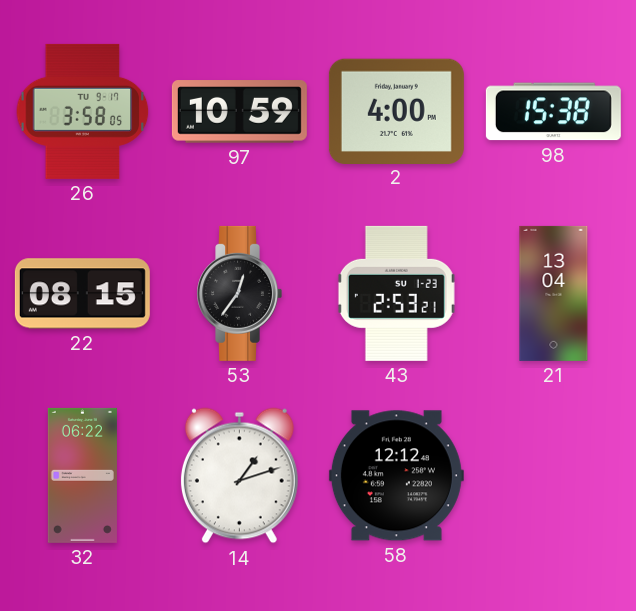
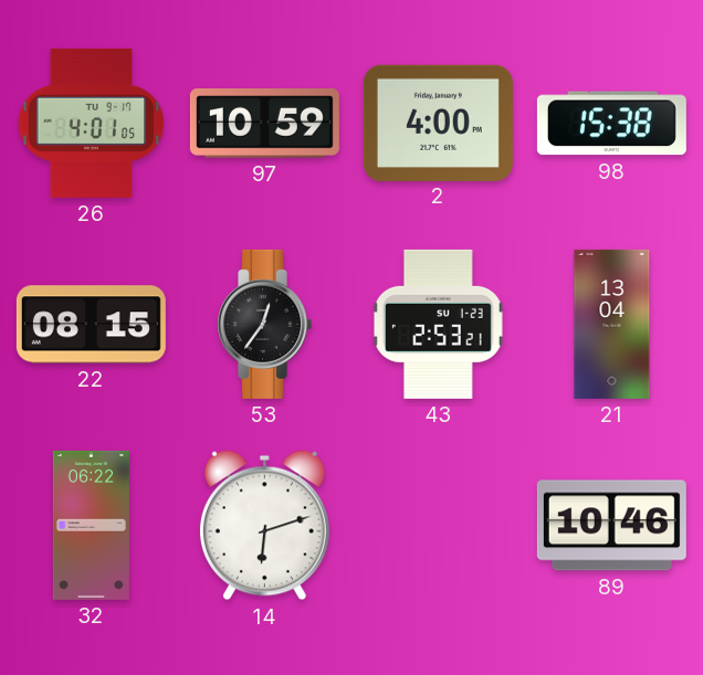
26: 3:58 -> 4:01
14: 1:12 -> 6:12
58: 12:12 -> none
89: none -> 10:46
